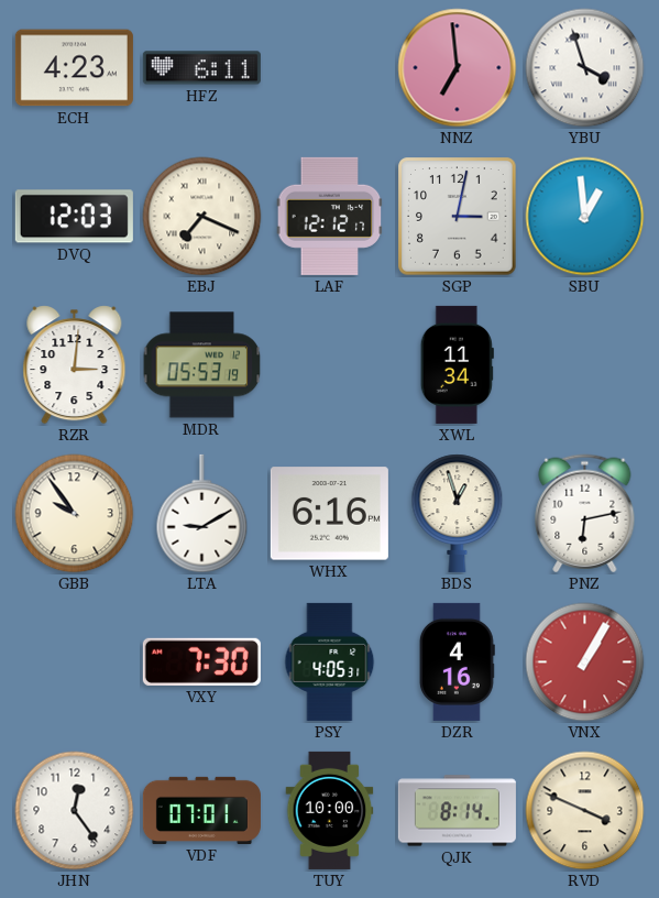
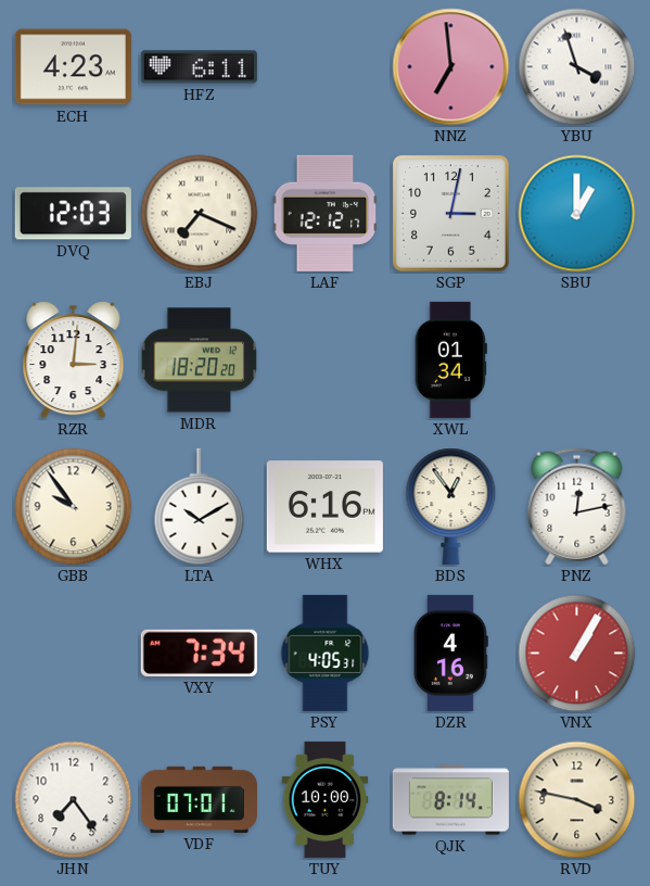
SBU: 12:59 -> 1:00
MDR: 05:53 -> 18:20
XWL: 11:34 -> 01:34
LTA: 9:10 -> 10:10
BDS: 12:57 -> 12:54
PNZ: 6:13 -> 12:13
VXY: 7:30 -> 7:34
JHN: 12:24 -> 7:24
RVD: 3:49 -> 3:47
